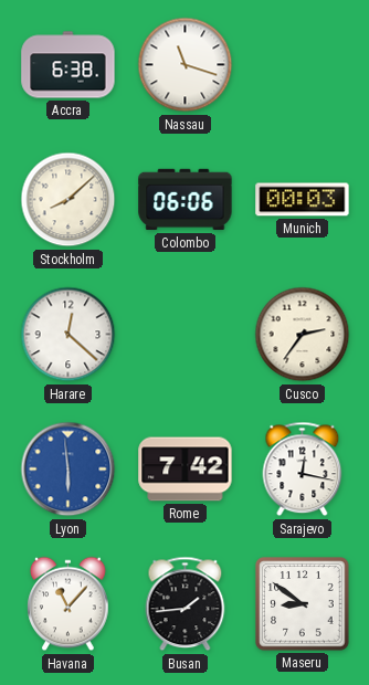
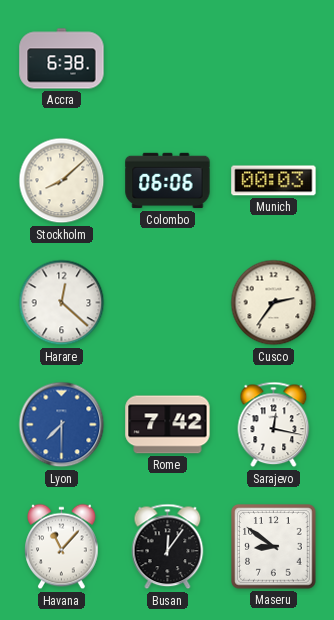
Nassau: 11:18 -> none
Lyon: 5:59 -> 7:30
Busan: 1:44 -> 12:06
